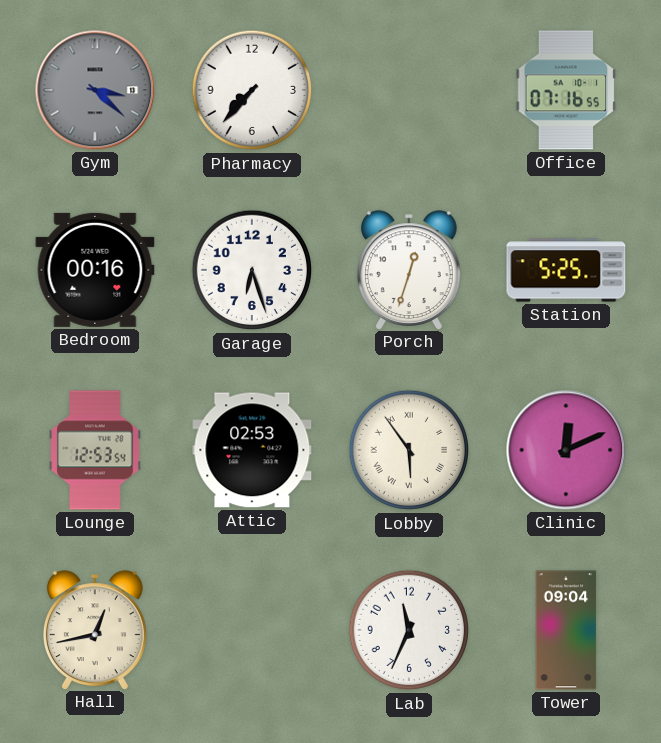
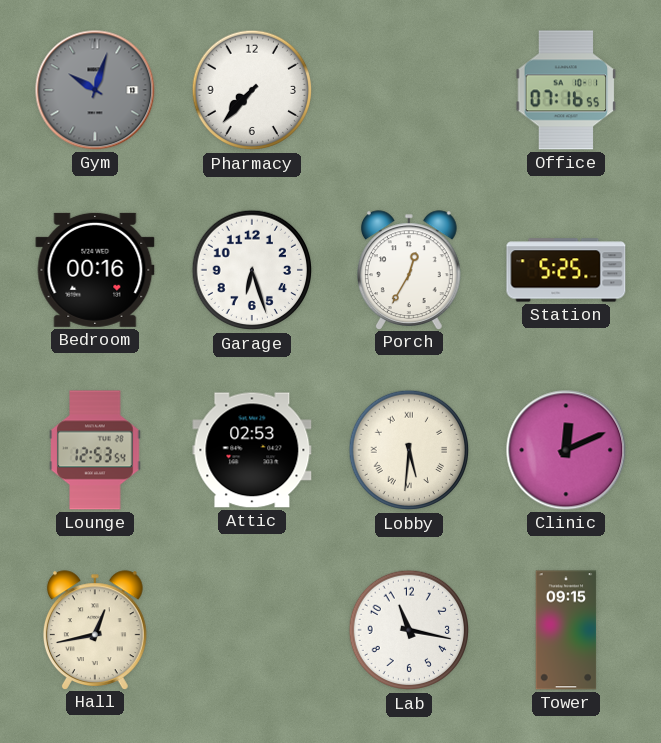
Gym: 3:22 -> 10:03
Porch: 12:33 -> 12:35
Lobby: 5:54 -> 5:31
Lab: 11:34 -> 11:17
Tower: 09:04 -> 09:15
